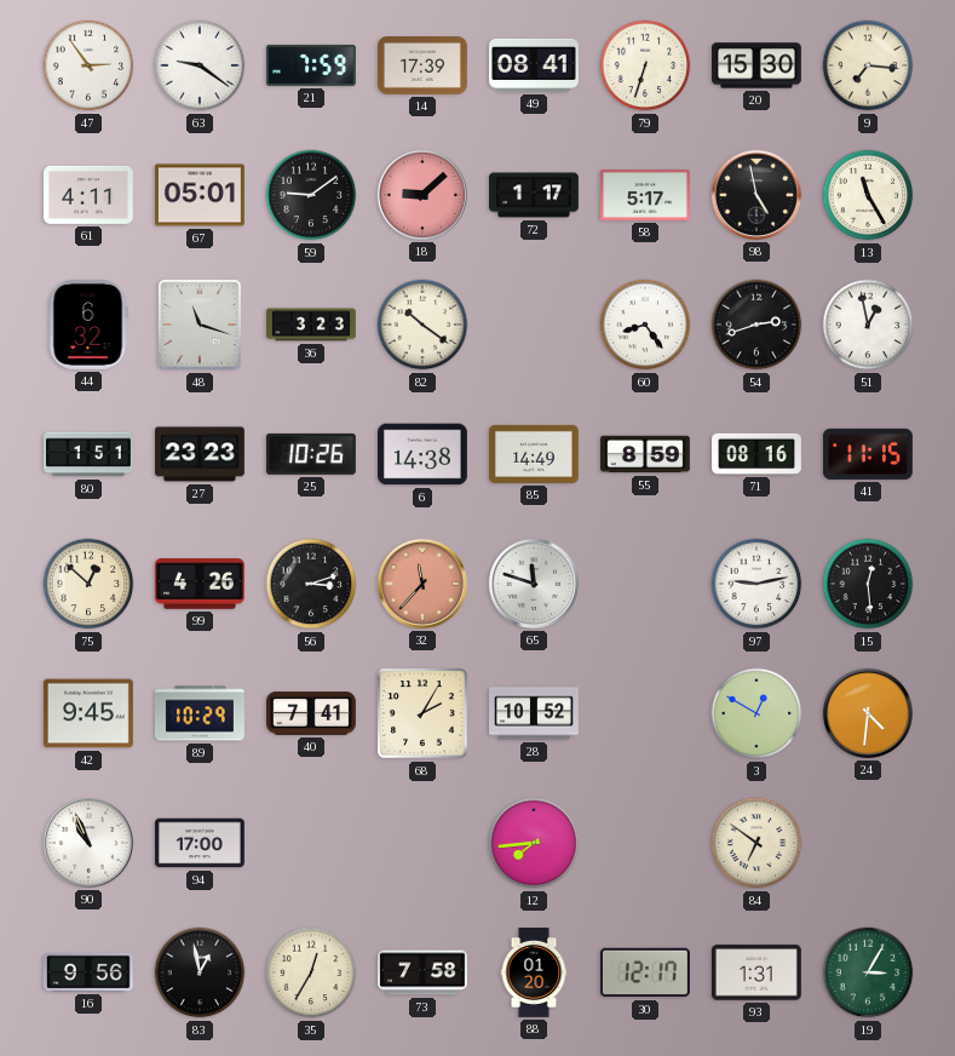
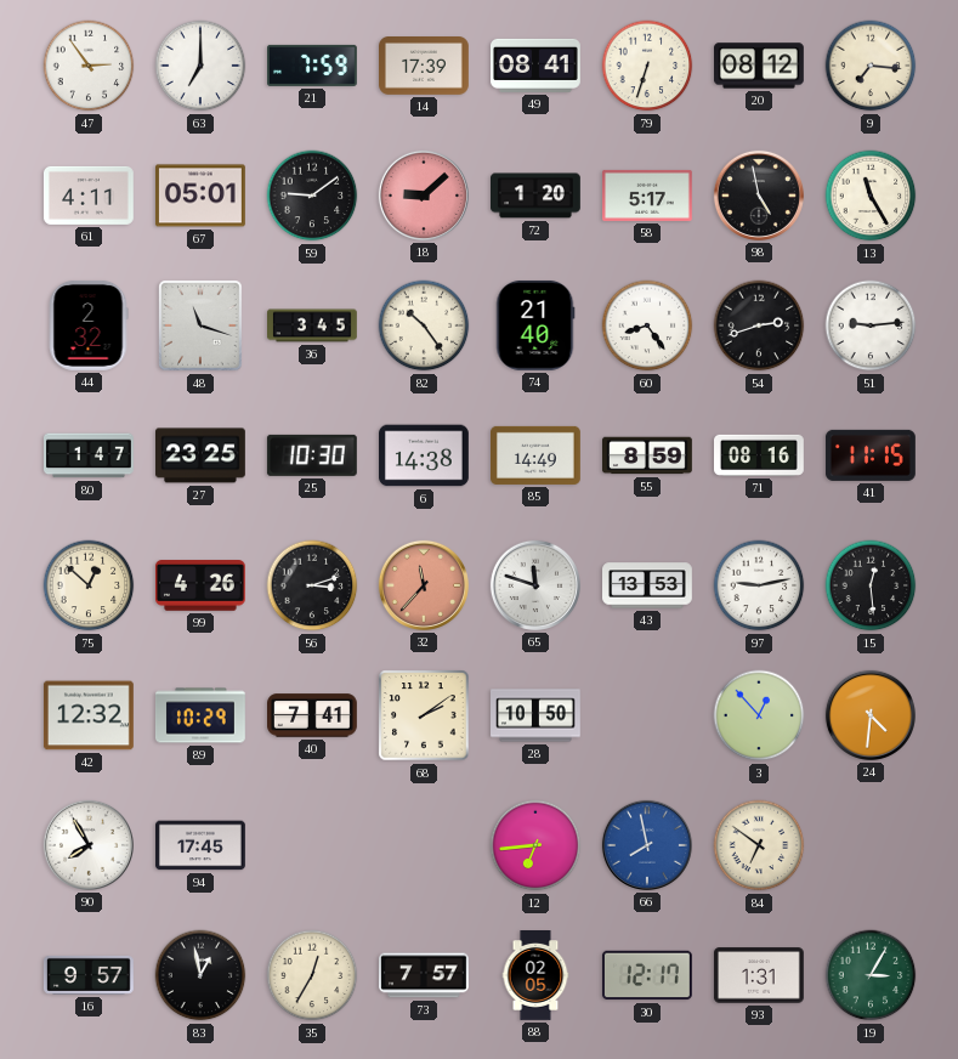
63: 9:21 -> 7:00
20: 15:30 -> 08:12
72: 1:17 -> 1:20
44: 6:32 -> 2:32
36: 3:23 -> 3:45
82: 10:21 -> 10:24
74: none -> 21:40
51: 12:58 -> 9:14
80: 1:51 -> 1:47
27: 23:23 -> 23:25
25: 10:26 -> 10:30
43: none -> 13:53
42: 9:45 -> 12:32
68: 2:05 -> 2:09
28: 10:52 -> 10:50
3: 12:50 -> 12:53
90: 10:56 -> 7:55
94: 17:00 -> 17:45
12: 7:44 -> 6:44
66: none -> 7:58
16: 9:56 -> 9:57
73: 7:58 -> 7:57
88: 01:20 -> 02:05
